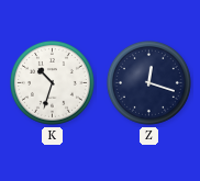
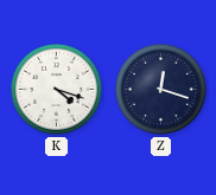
K: 10:33 -> 4:18
